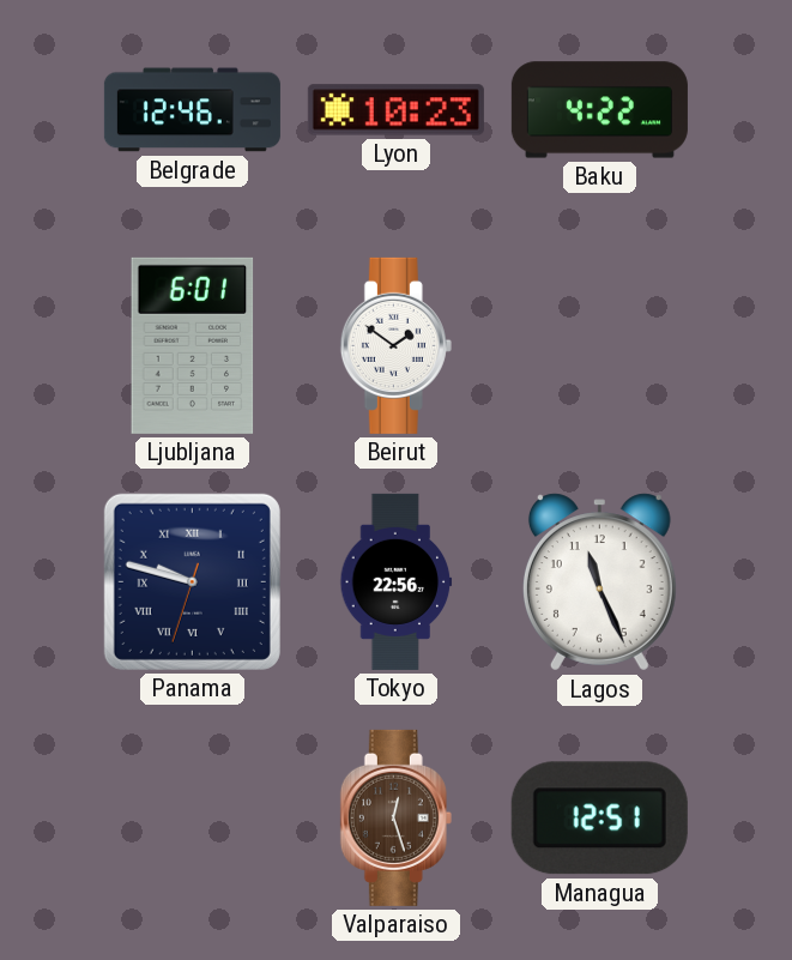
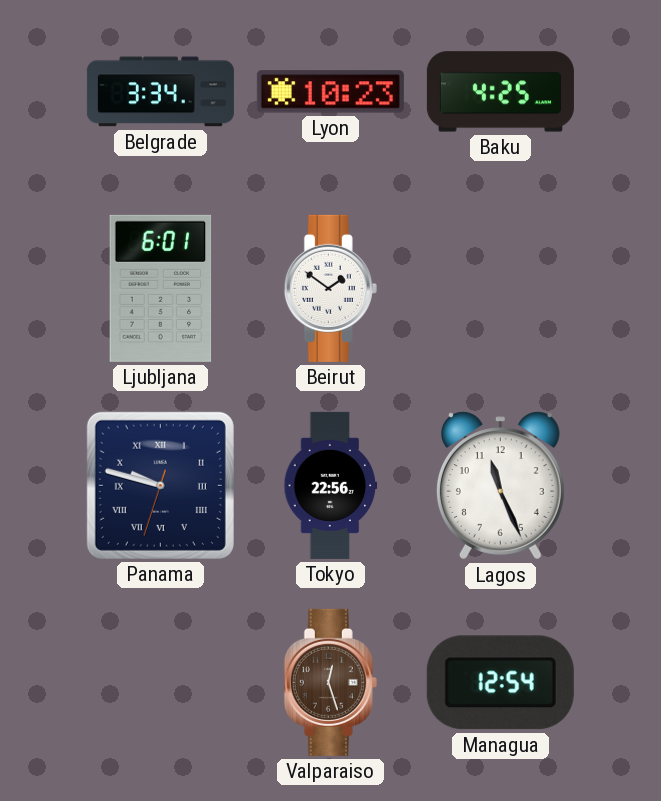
Belgrade: 12:46 -> 3:34
Baku: 4:22 -> 4:25
Managua: 12:51 -> 12:54
